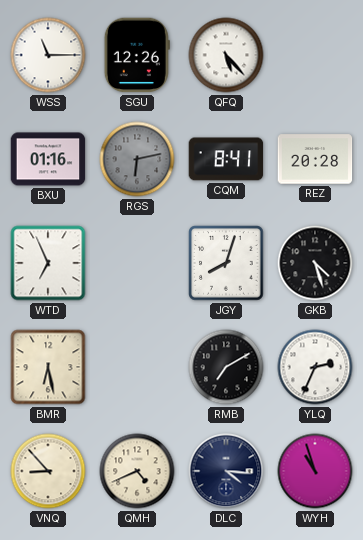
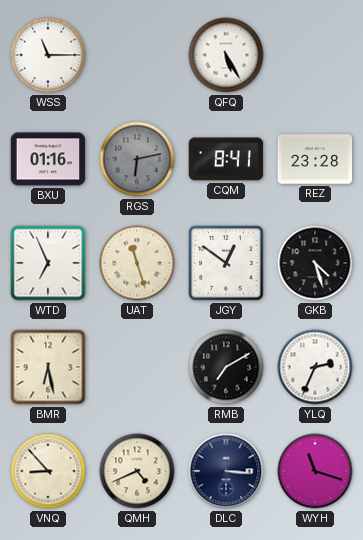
SGU: 12:26 -> none
QFQ: 5:23 -> 5:25
REZ: 20:28 -> 23:28
UAT: none -> 11:27
JGY: 8:03 -> 12:51
DLC: 4:16 -> 3:16
WYH: 10:57 -> 11:18
